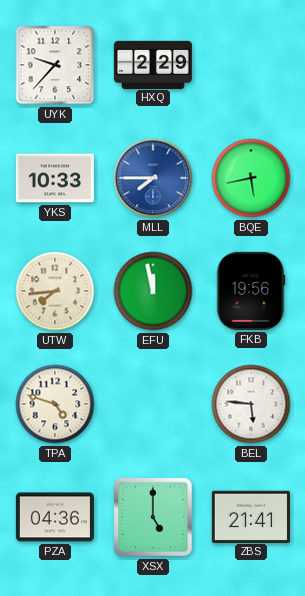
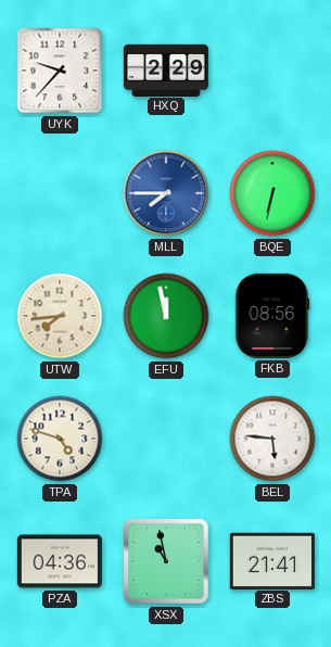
YKS: 10:33 -> none
BQE: 5:43 -> 6:32
FKB: 19:56 -> 08:56
XSX: 5:00 -> 10:58
